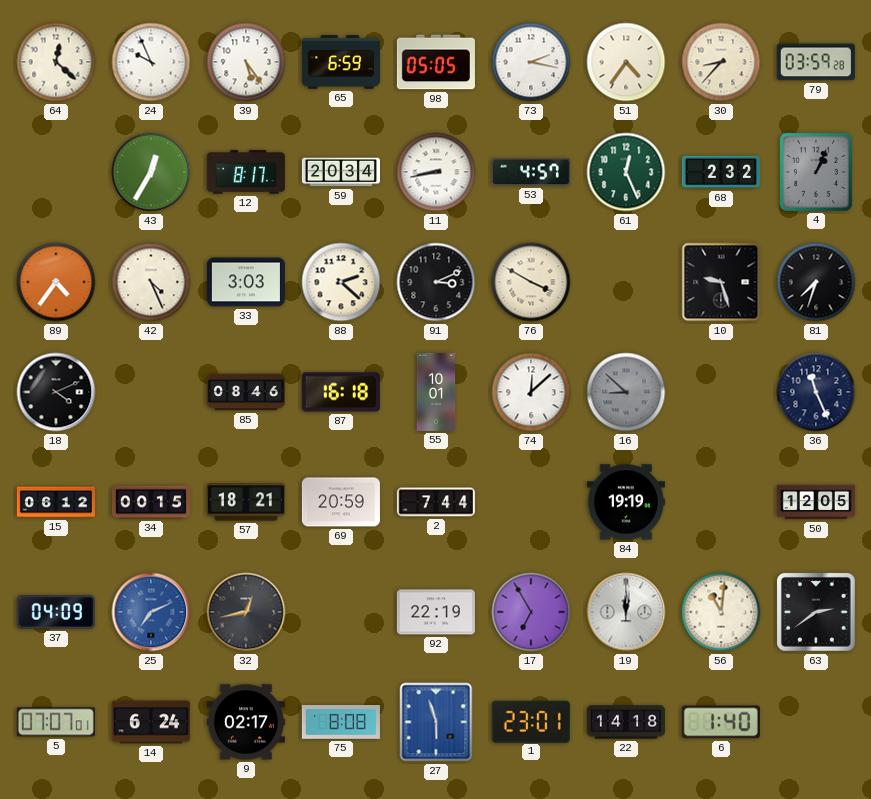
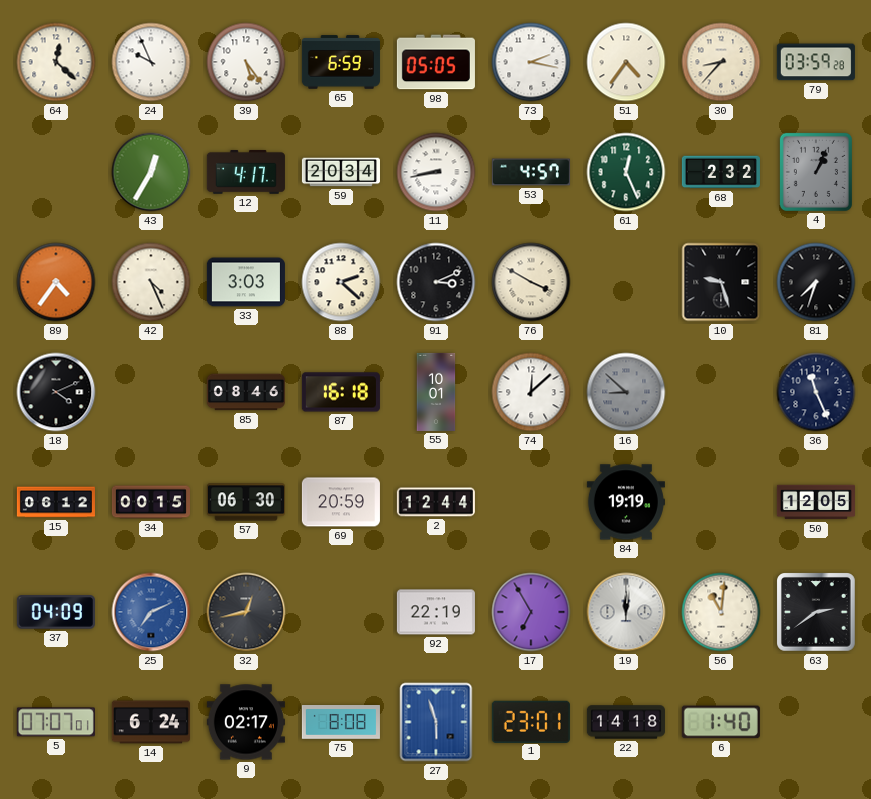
12: 8:17 -> 4:17
57: 18:21 -> 06:30
2: 7:44 -> 12:44
